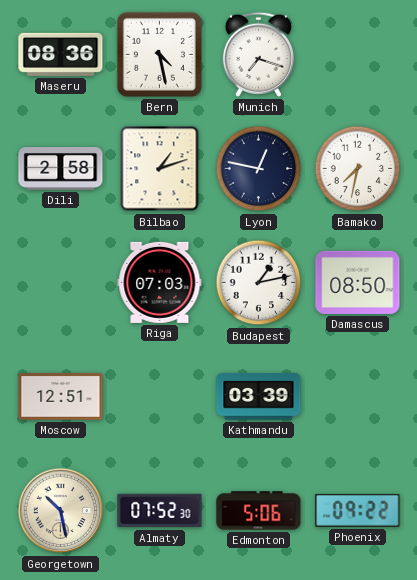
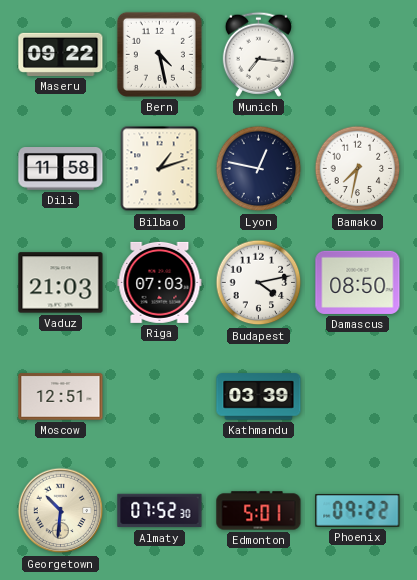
Maseru: 08:36 -> 09:22
Munich: 7:18 -> 7:16
Dili: 2:58 -> 11:58
Vaduz: none -> 21:03
Budapest: 1:13 -> 4:13
Georgetown: 10:28 -> 10:31
Edmonton: 5:06 -> 5:01
